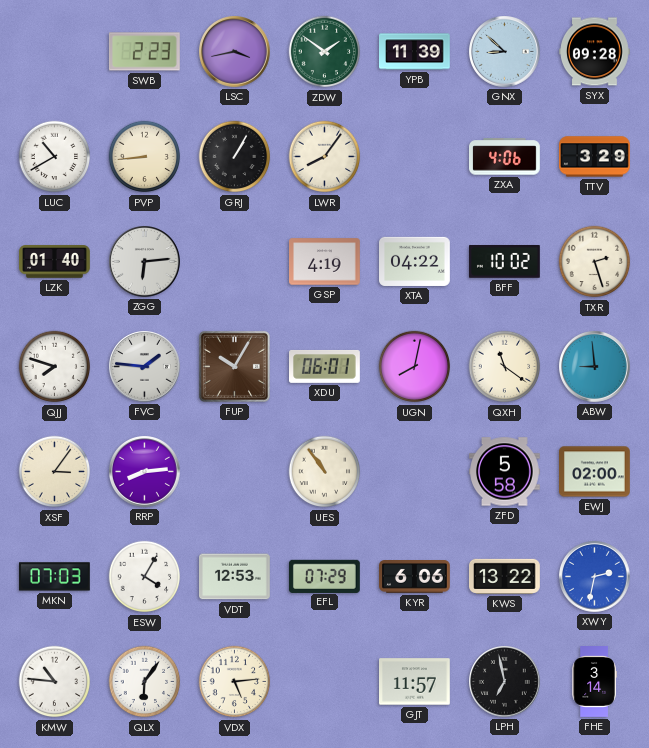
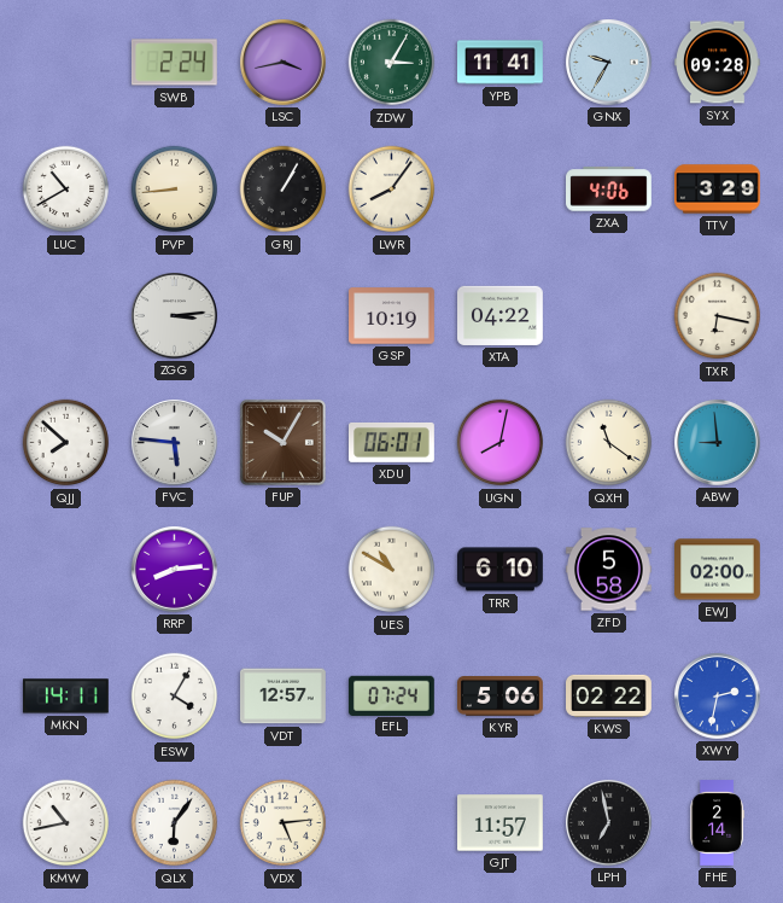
SWB: 2:23 -> 2:24
ZDW: 1:51 -> 3:05
YPB: 11:39 -> 11:41
GNX: 8:52 -> 9:35
LZK: 01:40 -> none
ZGG: 6:14 -> 3:14
GSP: 4:19 -> 10:19
BFF: 10:02 -> none
TXR: 2:27 -> 6:17
QJJ: 7:48 -> 7:52
FVC: 1:46 -> 5:46
XSF: 3:06 -> none
UES: 10:54 -> 10:50
TRR: none -> 6:10
MKN: 07:03 -> 14:11
VDT: 12:53 -> 12:57
EFL: 07:29 -> 07:24
KYR: 6:06 -> 5:06
KWS: 13:22 -> 02:22
KMW: 10:46 -> 10:43
FHE: 3:14 -> 2:14
